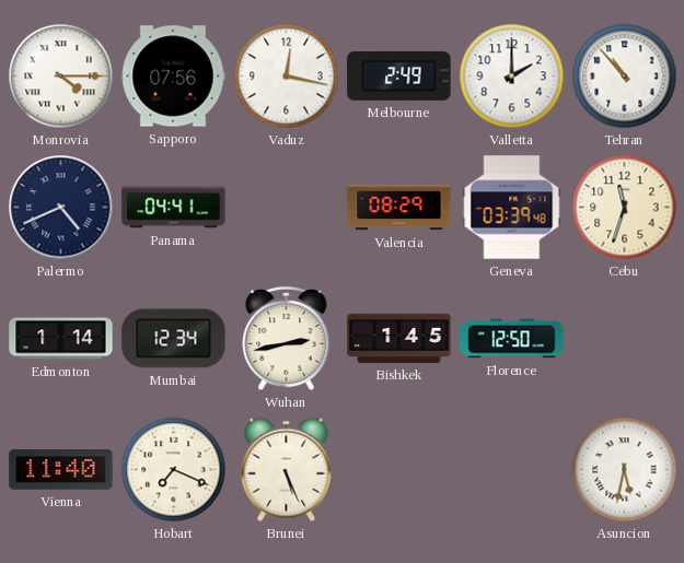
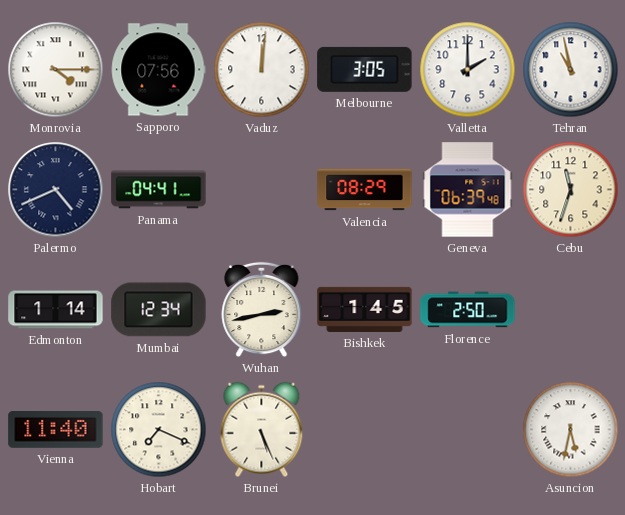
Vaduz: 12:17 -> 12:01
Melbourne: 2:49 -> 3:05
Tehran: 10:53 -> 10:58
Geneva: 03:39 -> 06:39
Florence: 12:50 -> 2:50
